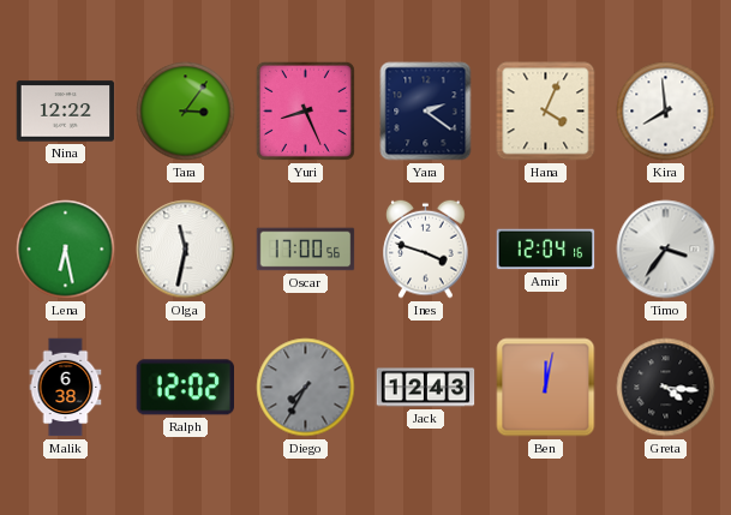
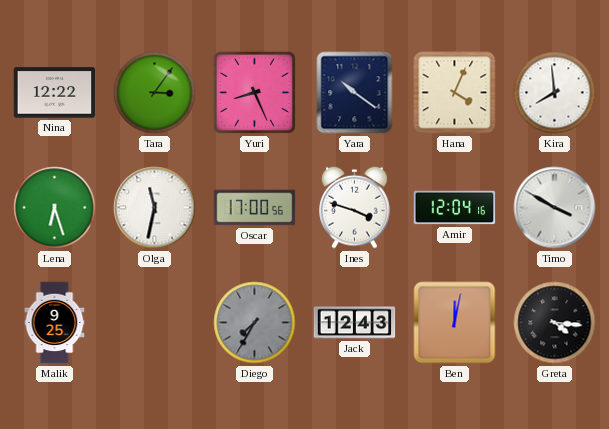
Yara: 2:21 -> 10:21
Lena: 6:28 -> 6:27
Timo: 3:36 -> 3:50
Malik: 6:38 -> 9:25
Ralph: 12:02 -> none
